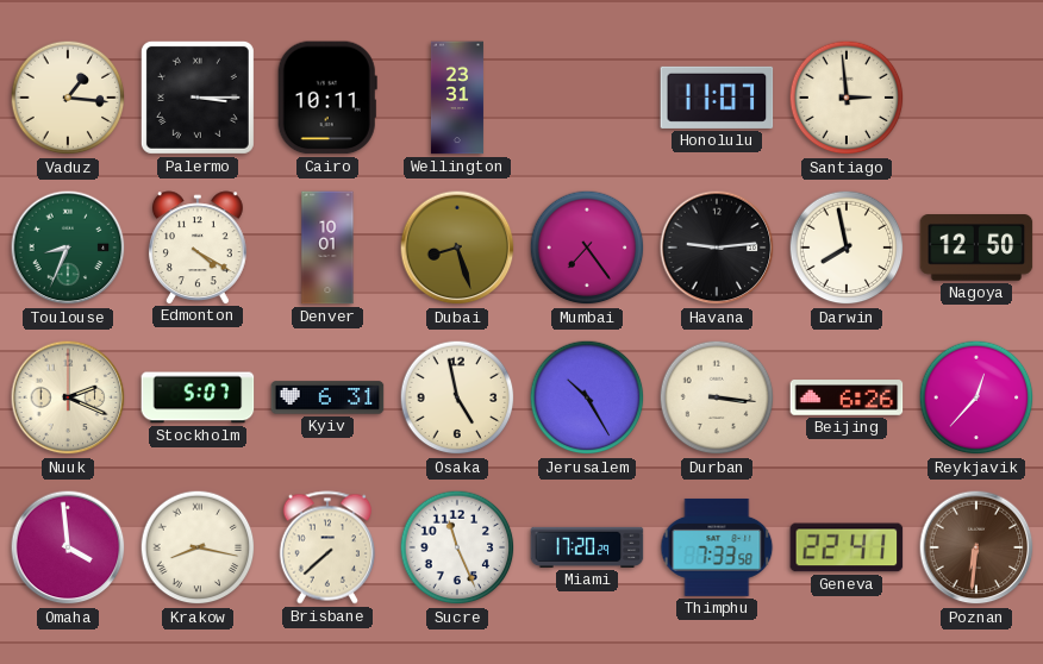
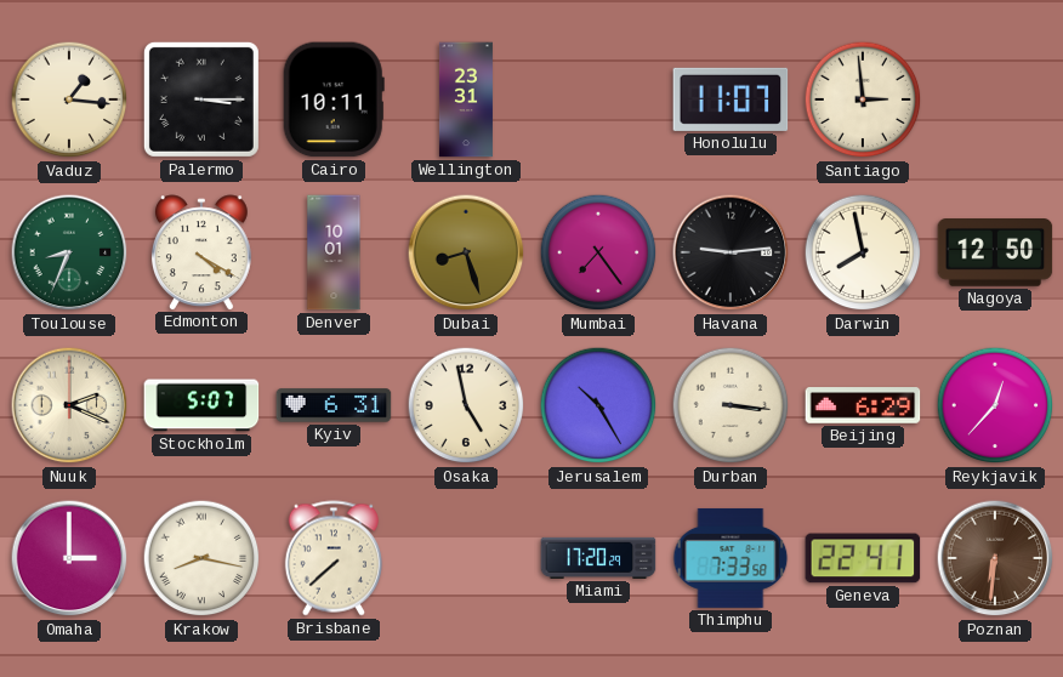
Beijing: 6:26 -> 6:29
Omaha: 3:59 -> 3:00
Sucre: 11:26 -> none
